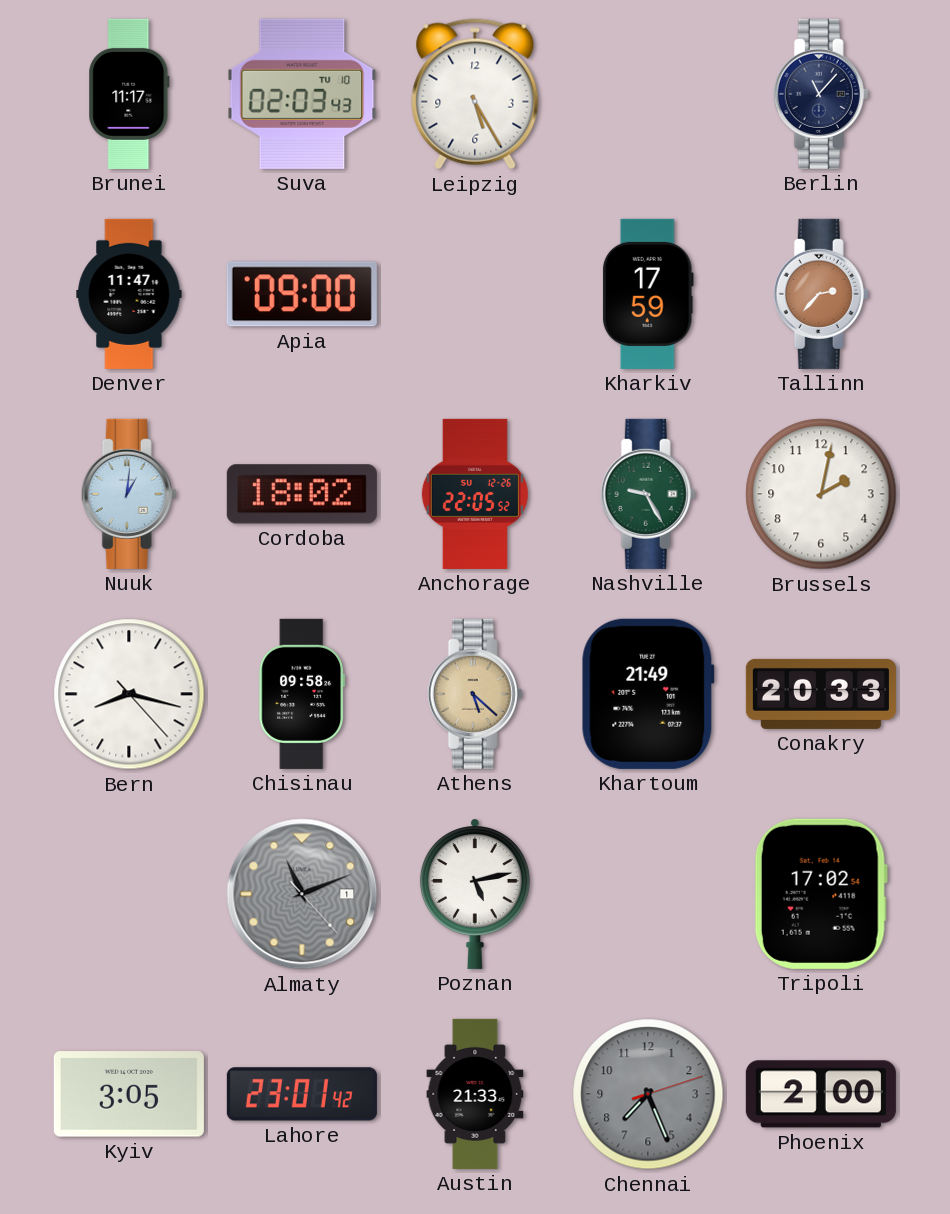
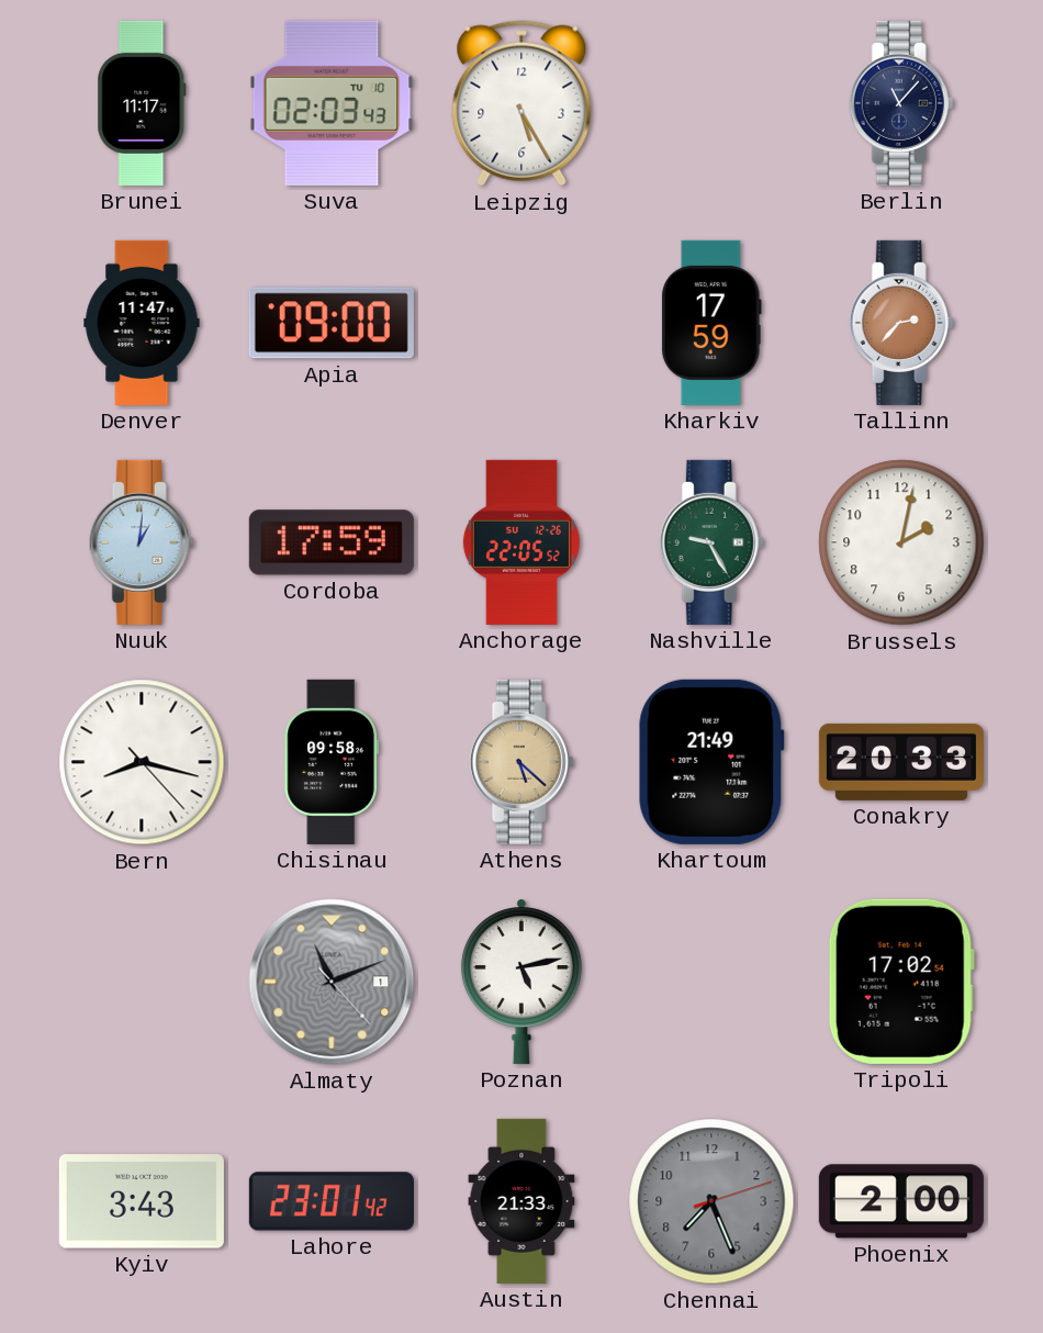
Cordoba: 18:02 -> 17:59
Kyiv: 3:05 -> 3:43
